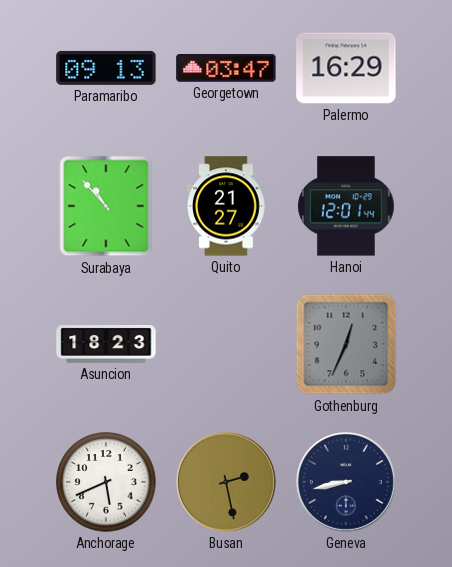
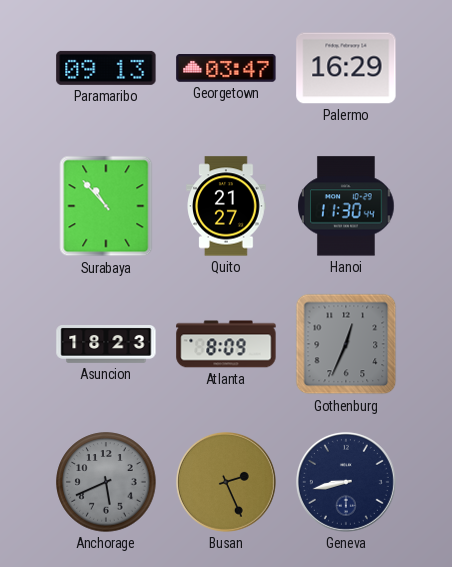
Hanoi: 12:01 -> 11:30
Atlanta: none -> 8:09
Anchorage dial: white -> grey
Busan: 2:28 -> 2:26
